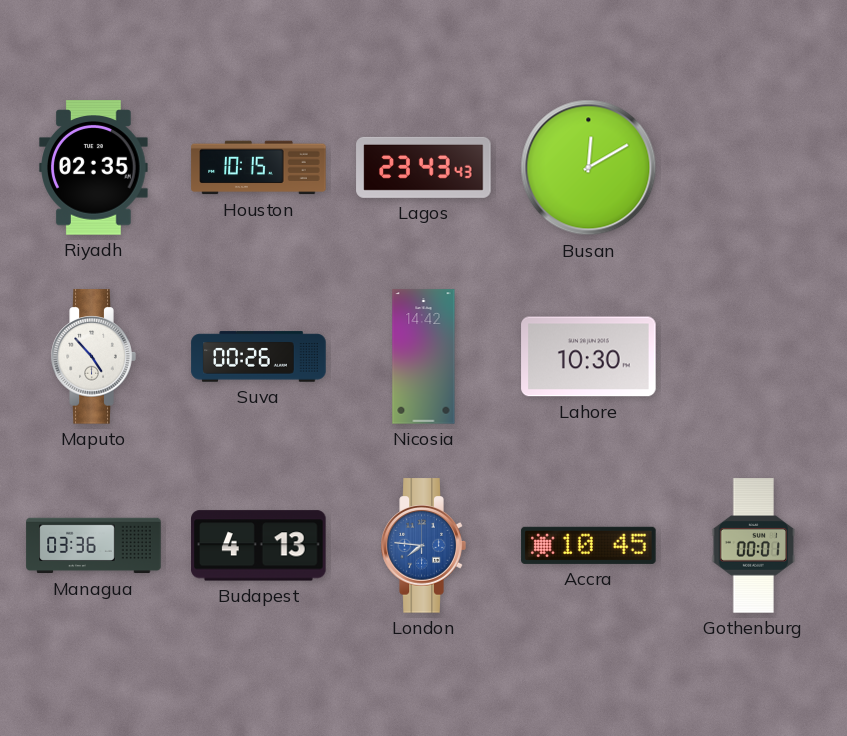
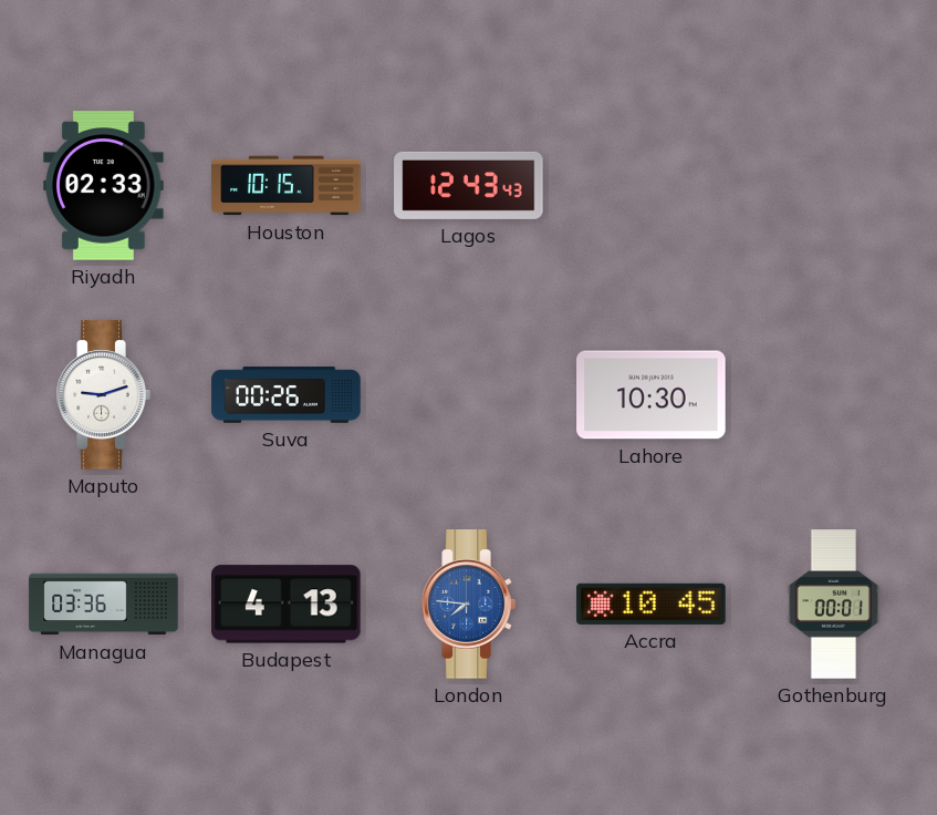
Riyadh: 02:35 -> 02:33
Lagos: 23:43 -> 12:43
Busan: 12:10 -> none
Maputo: 4:53 -> 9:12
Nicosia: 14:42 -> none
